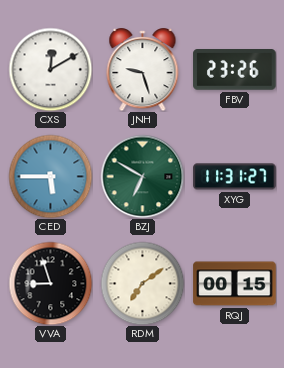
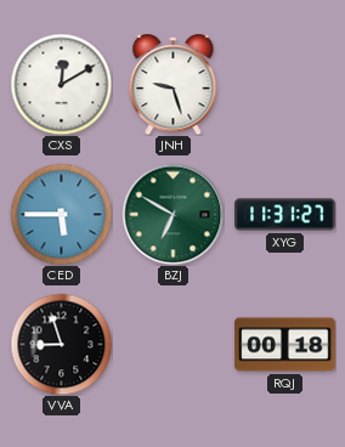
FBV: 23:26 -> none
RDM: 7:09 -> none
RQJ: 00:15 -> 00:18
